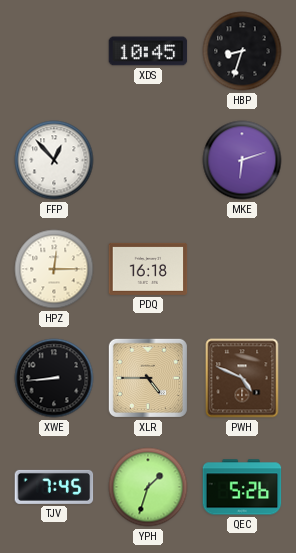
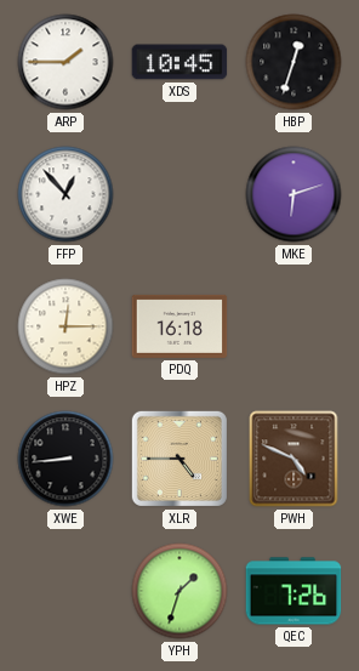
ARP: none -> 1:45
HBP: 8:33 -> 12:33
TJV: 7:45 -> none
QEC: 5:26 -> 7:26
